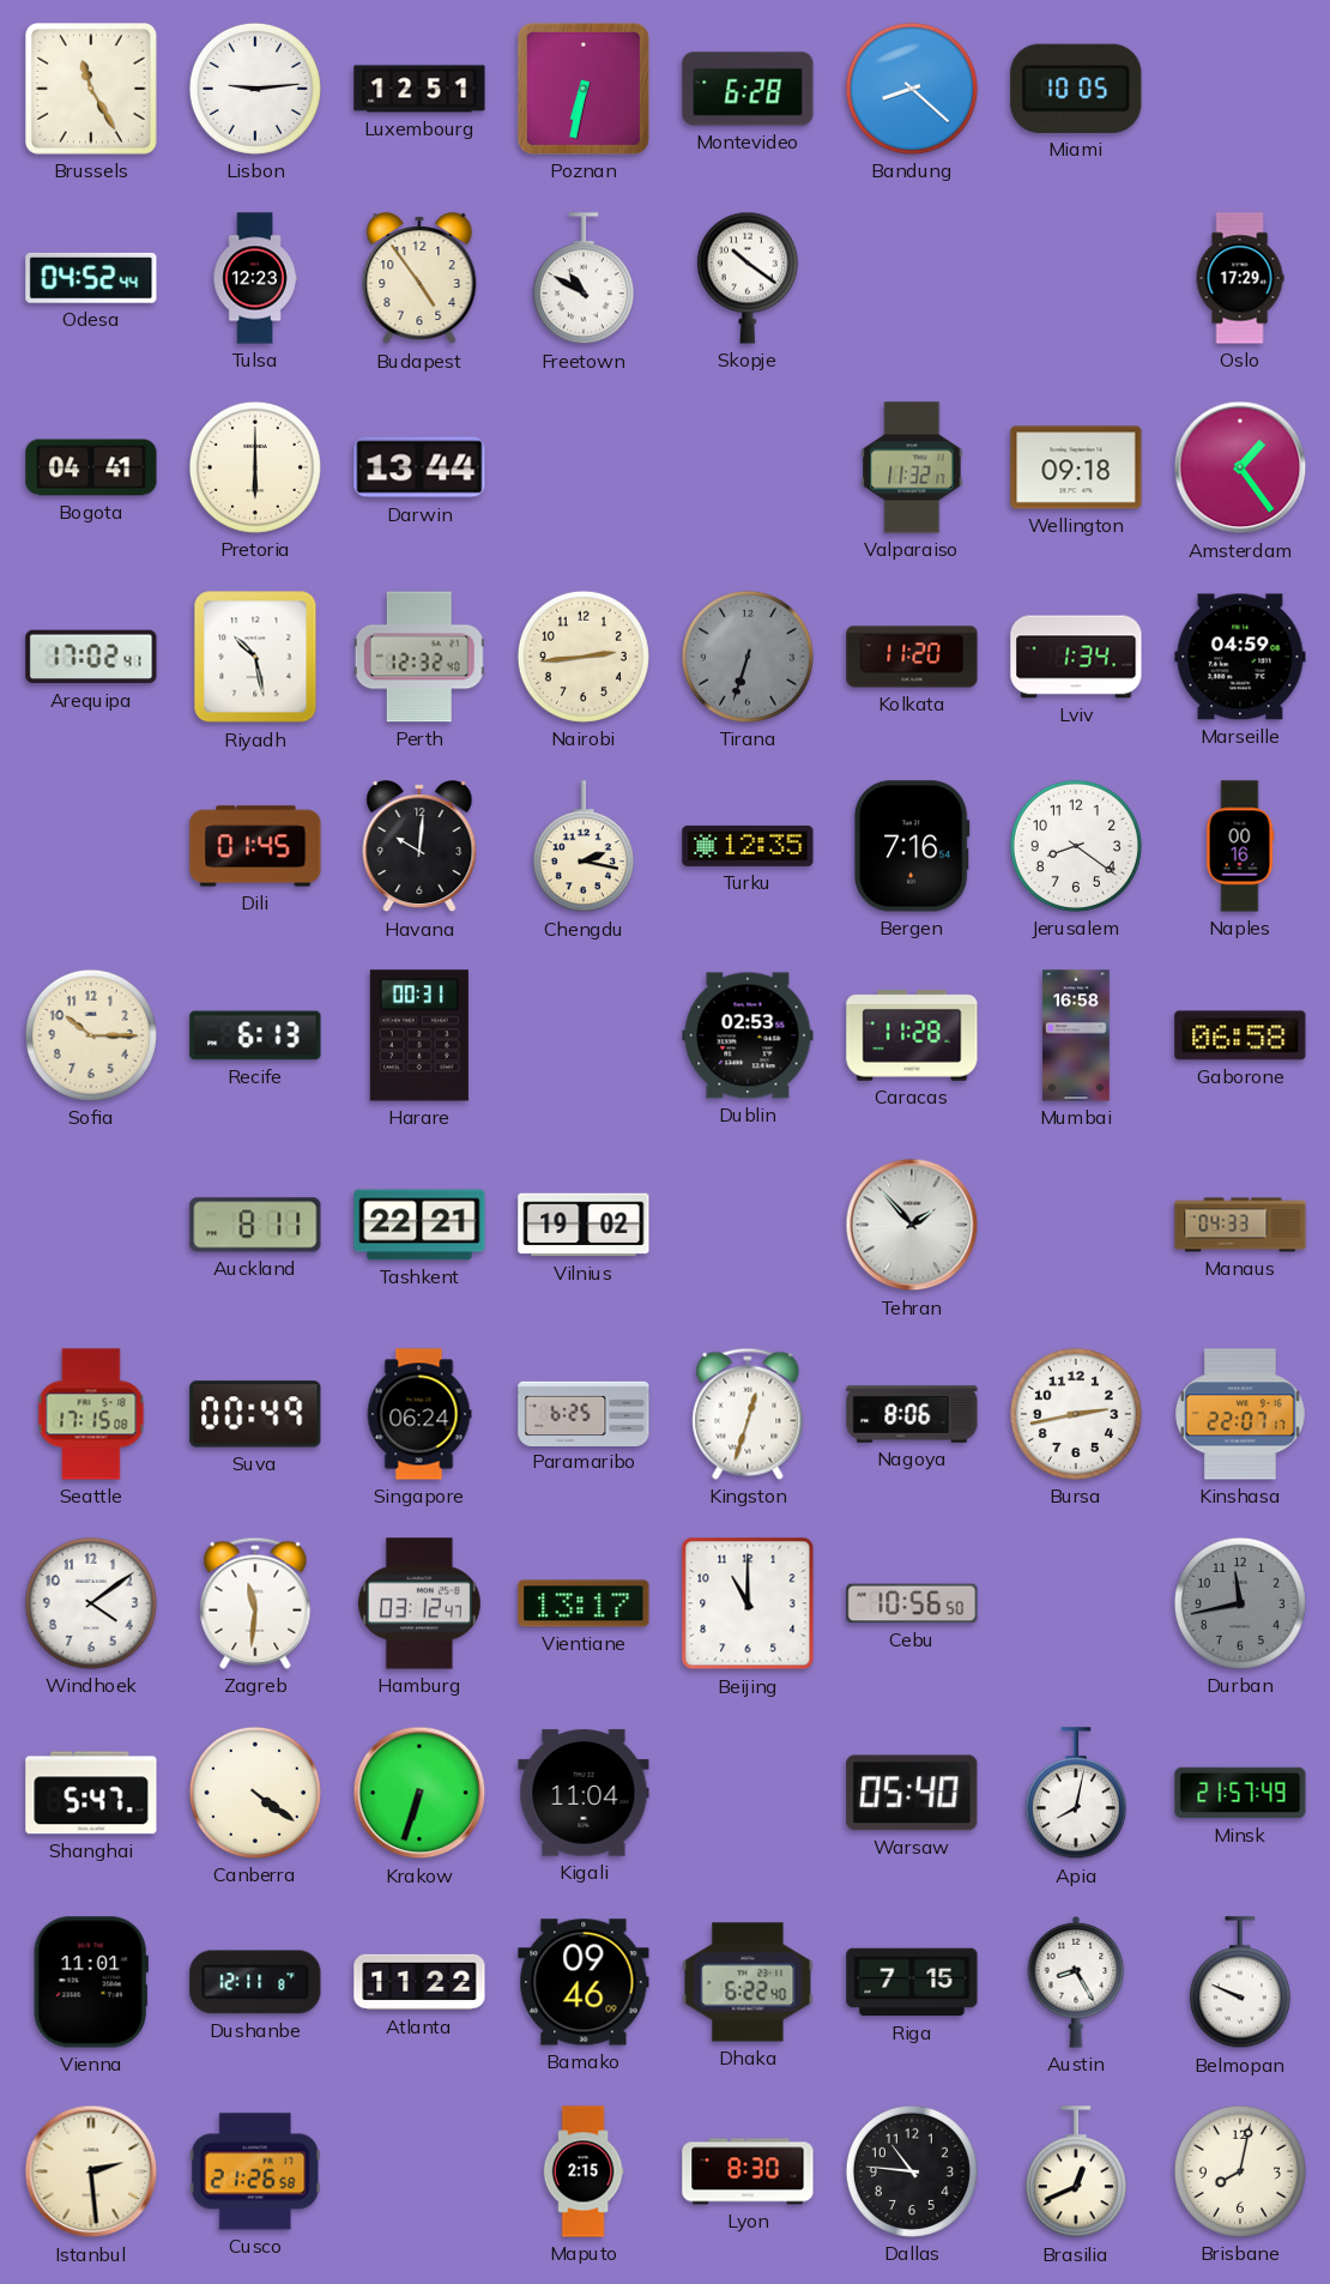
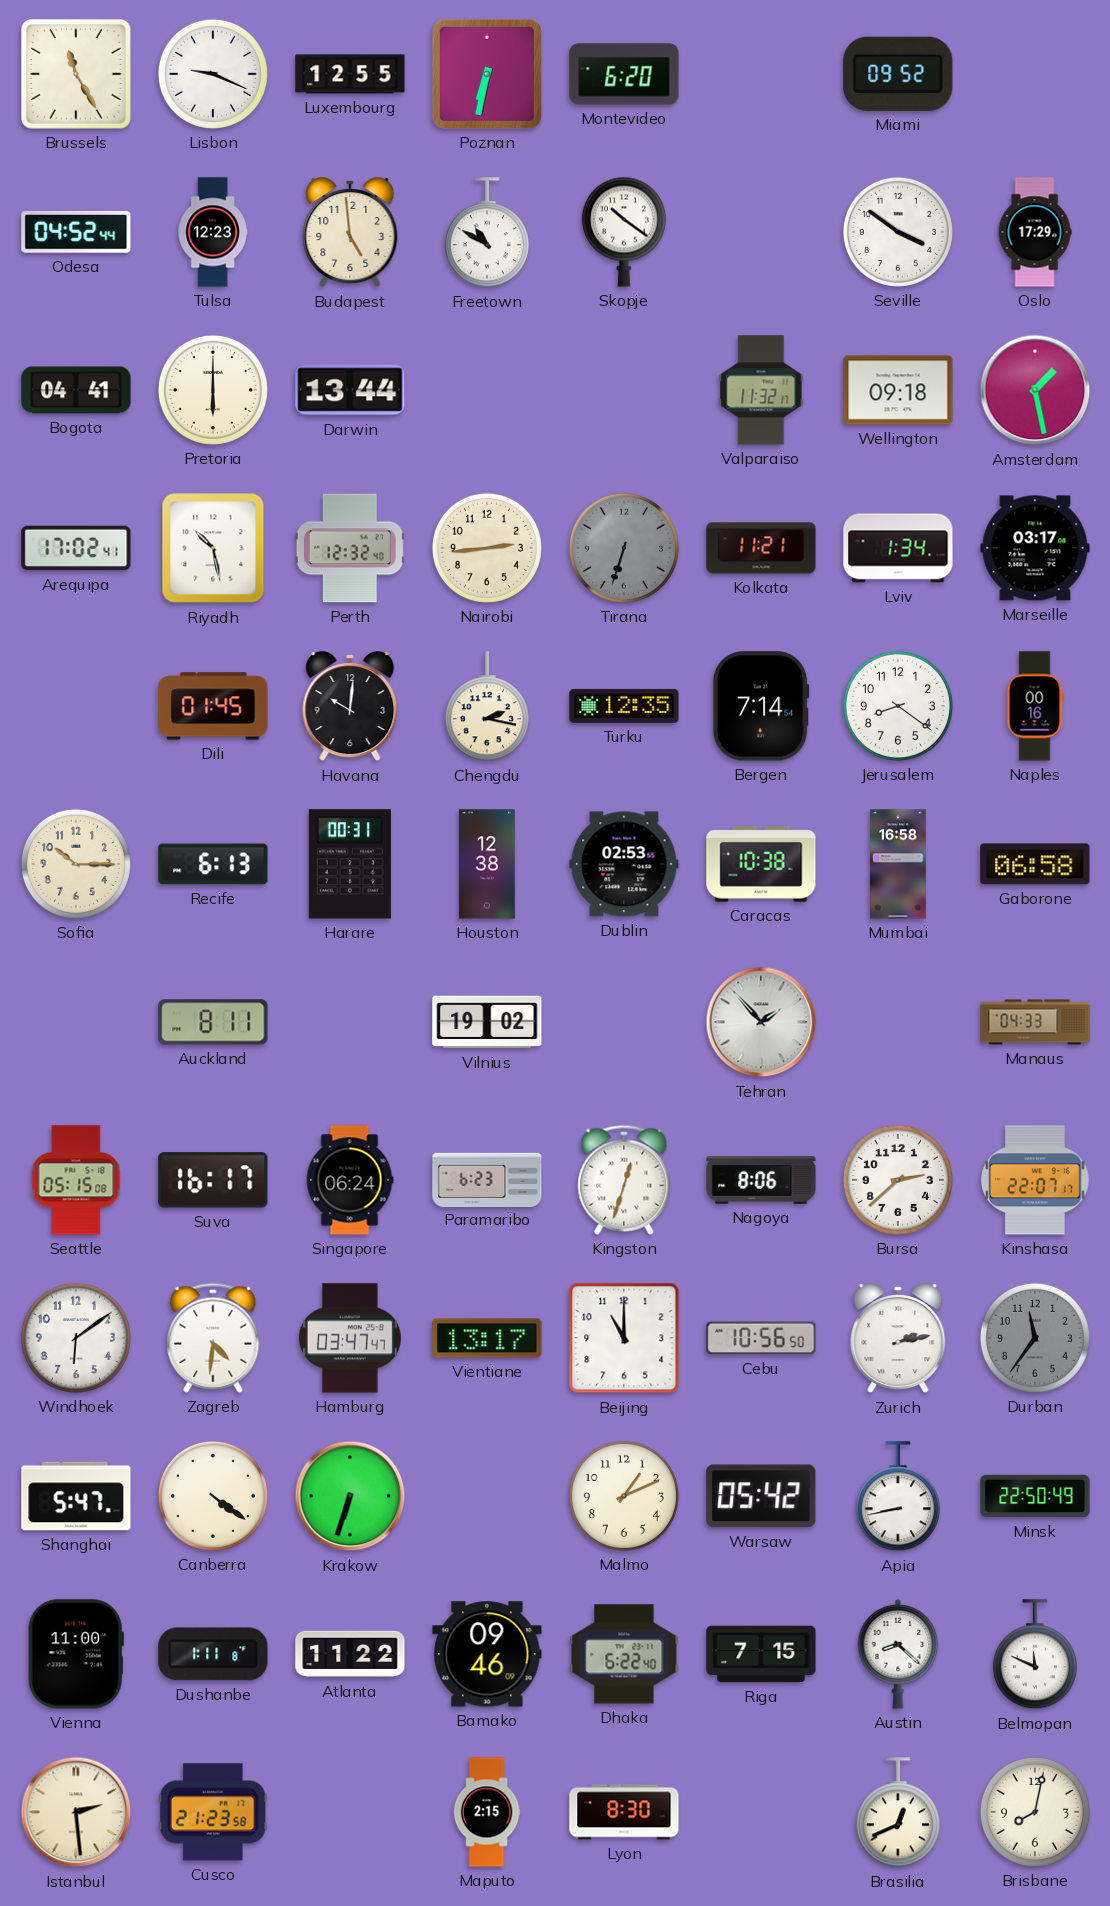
Lisbon: 9:14 -> 9:19
Luxembourg: 12:51 -> 12:55
Montevideo: 6:28 -> 6:20
Bandung: 8:22 -> none
Miami: 10:05 -> 09:52
Budapest: 4:54 -> 4:59
Seville: none -> 3:51
Amsterdam: 1:24 -> 1:28
Kolkata: 11:20 -> 11:21
Marseille: 04:59 -> 03:17
Bergen: 7:16 -> 7:14
Houston: none -> 12:38
Caracas: 11:28 -> 10:38
Tashkent: 22:21 -> none
Seattle: 17:15 -> 05:15
Suva: 00:49 -> 16:17
Paramaribo: 6:25 -> 6:23
Bursa: 2:43 -> 2:38
Windhoek: 4:09 -> 6:09
Zagreb: 11:31 -> 4:31
Hamburg: 03:12 -> 03:47
Zurich: none -> 2:13
Durban: 11:43 -> 11:36
Kigali: 11:04 -> none
Malmo: none -> 1:11
Warsaw: 05:40 -> 05:42
Apia: 8:02 -> 8:43
Minsk: 21:57 -> 22:50
Vienna: 11:01 -> 11:00
Dushanbe: 12:11 -> 1:11
Austin: 8:25 -> 8:22
Belmopan: 9:49 -> 11:49
Cusco: 21:26 -> 21:23
Dallas: 10:46 -> none
